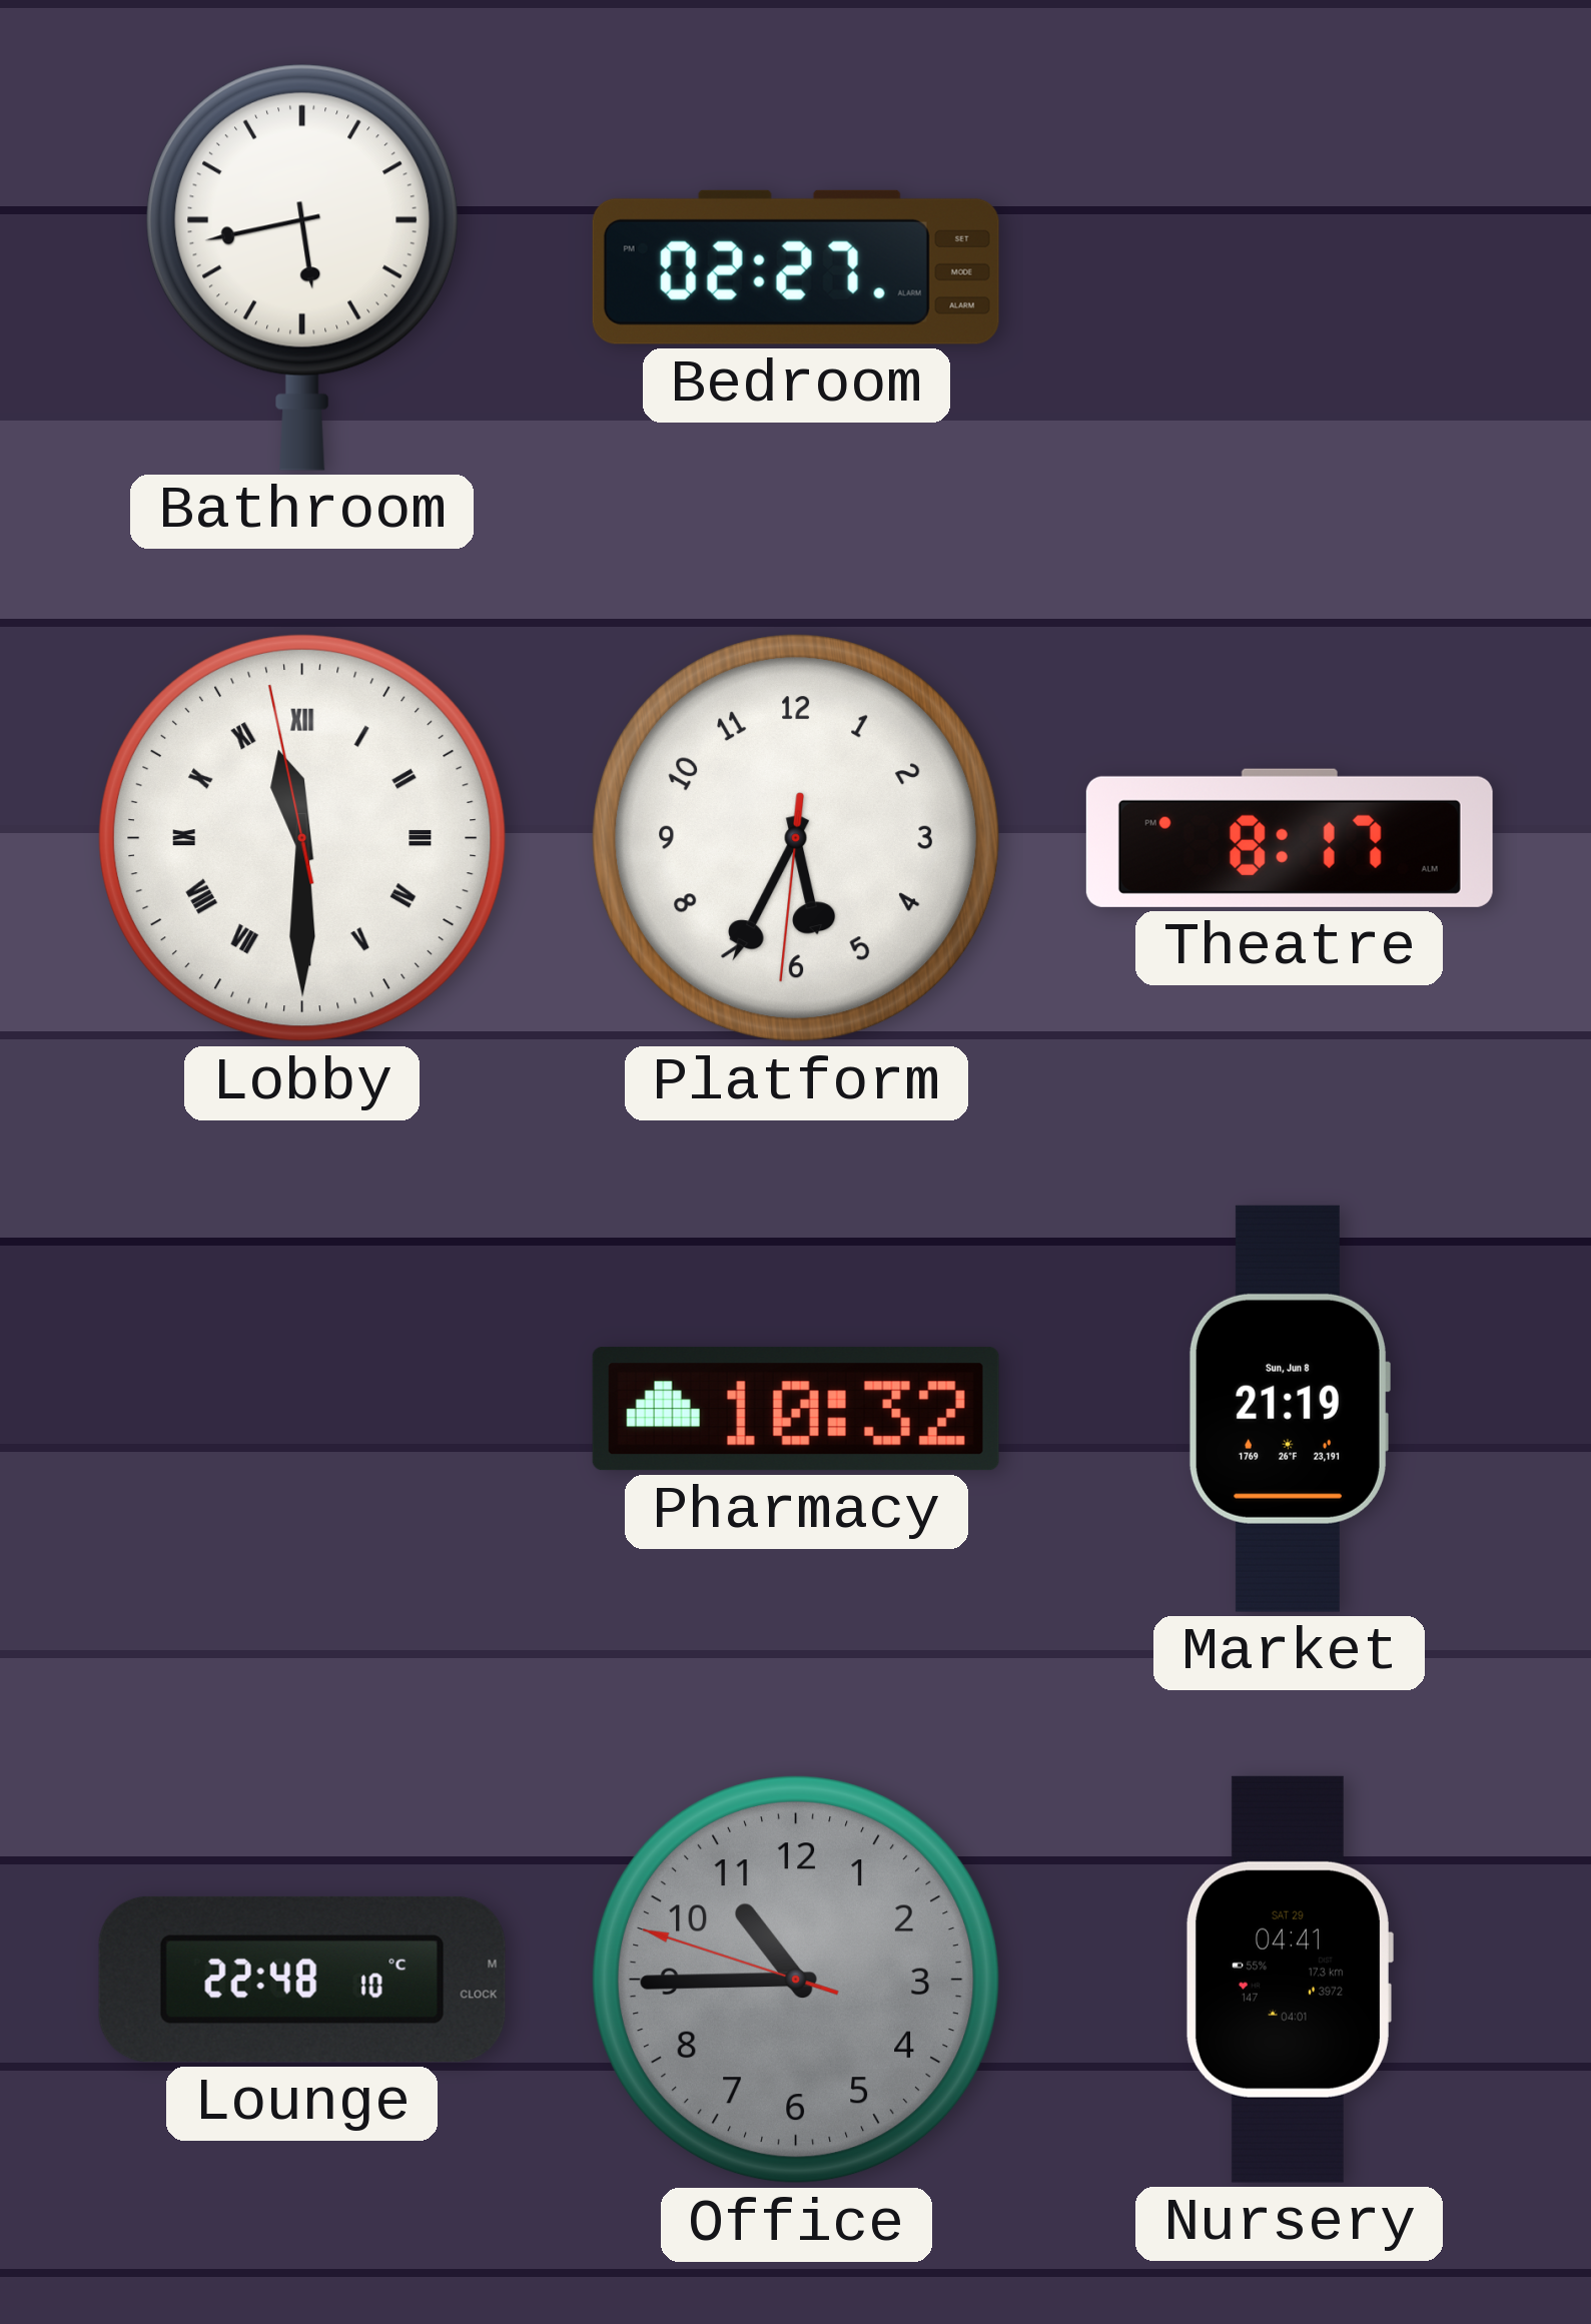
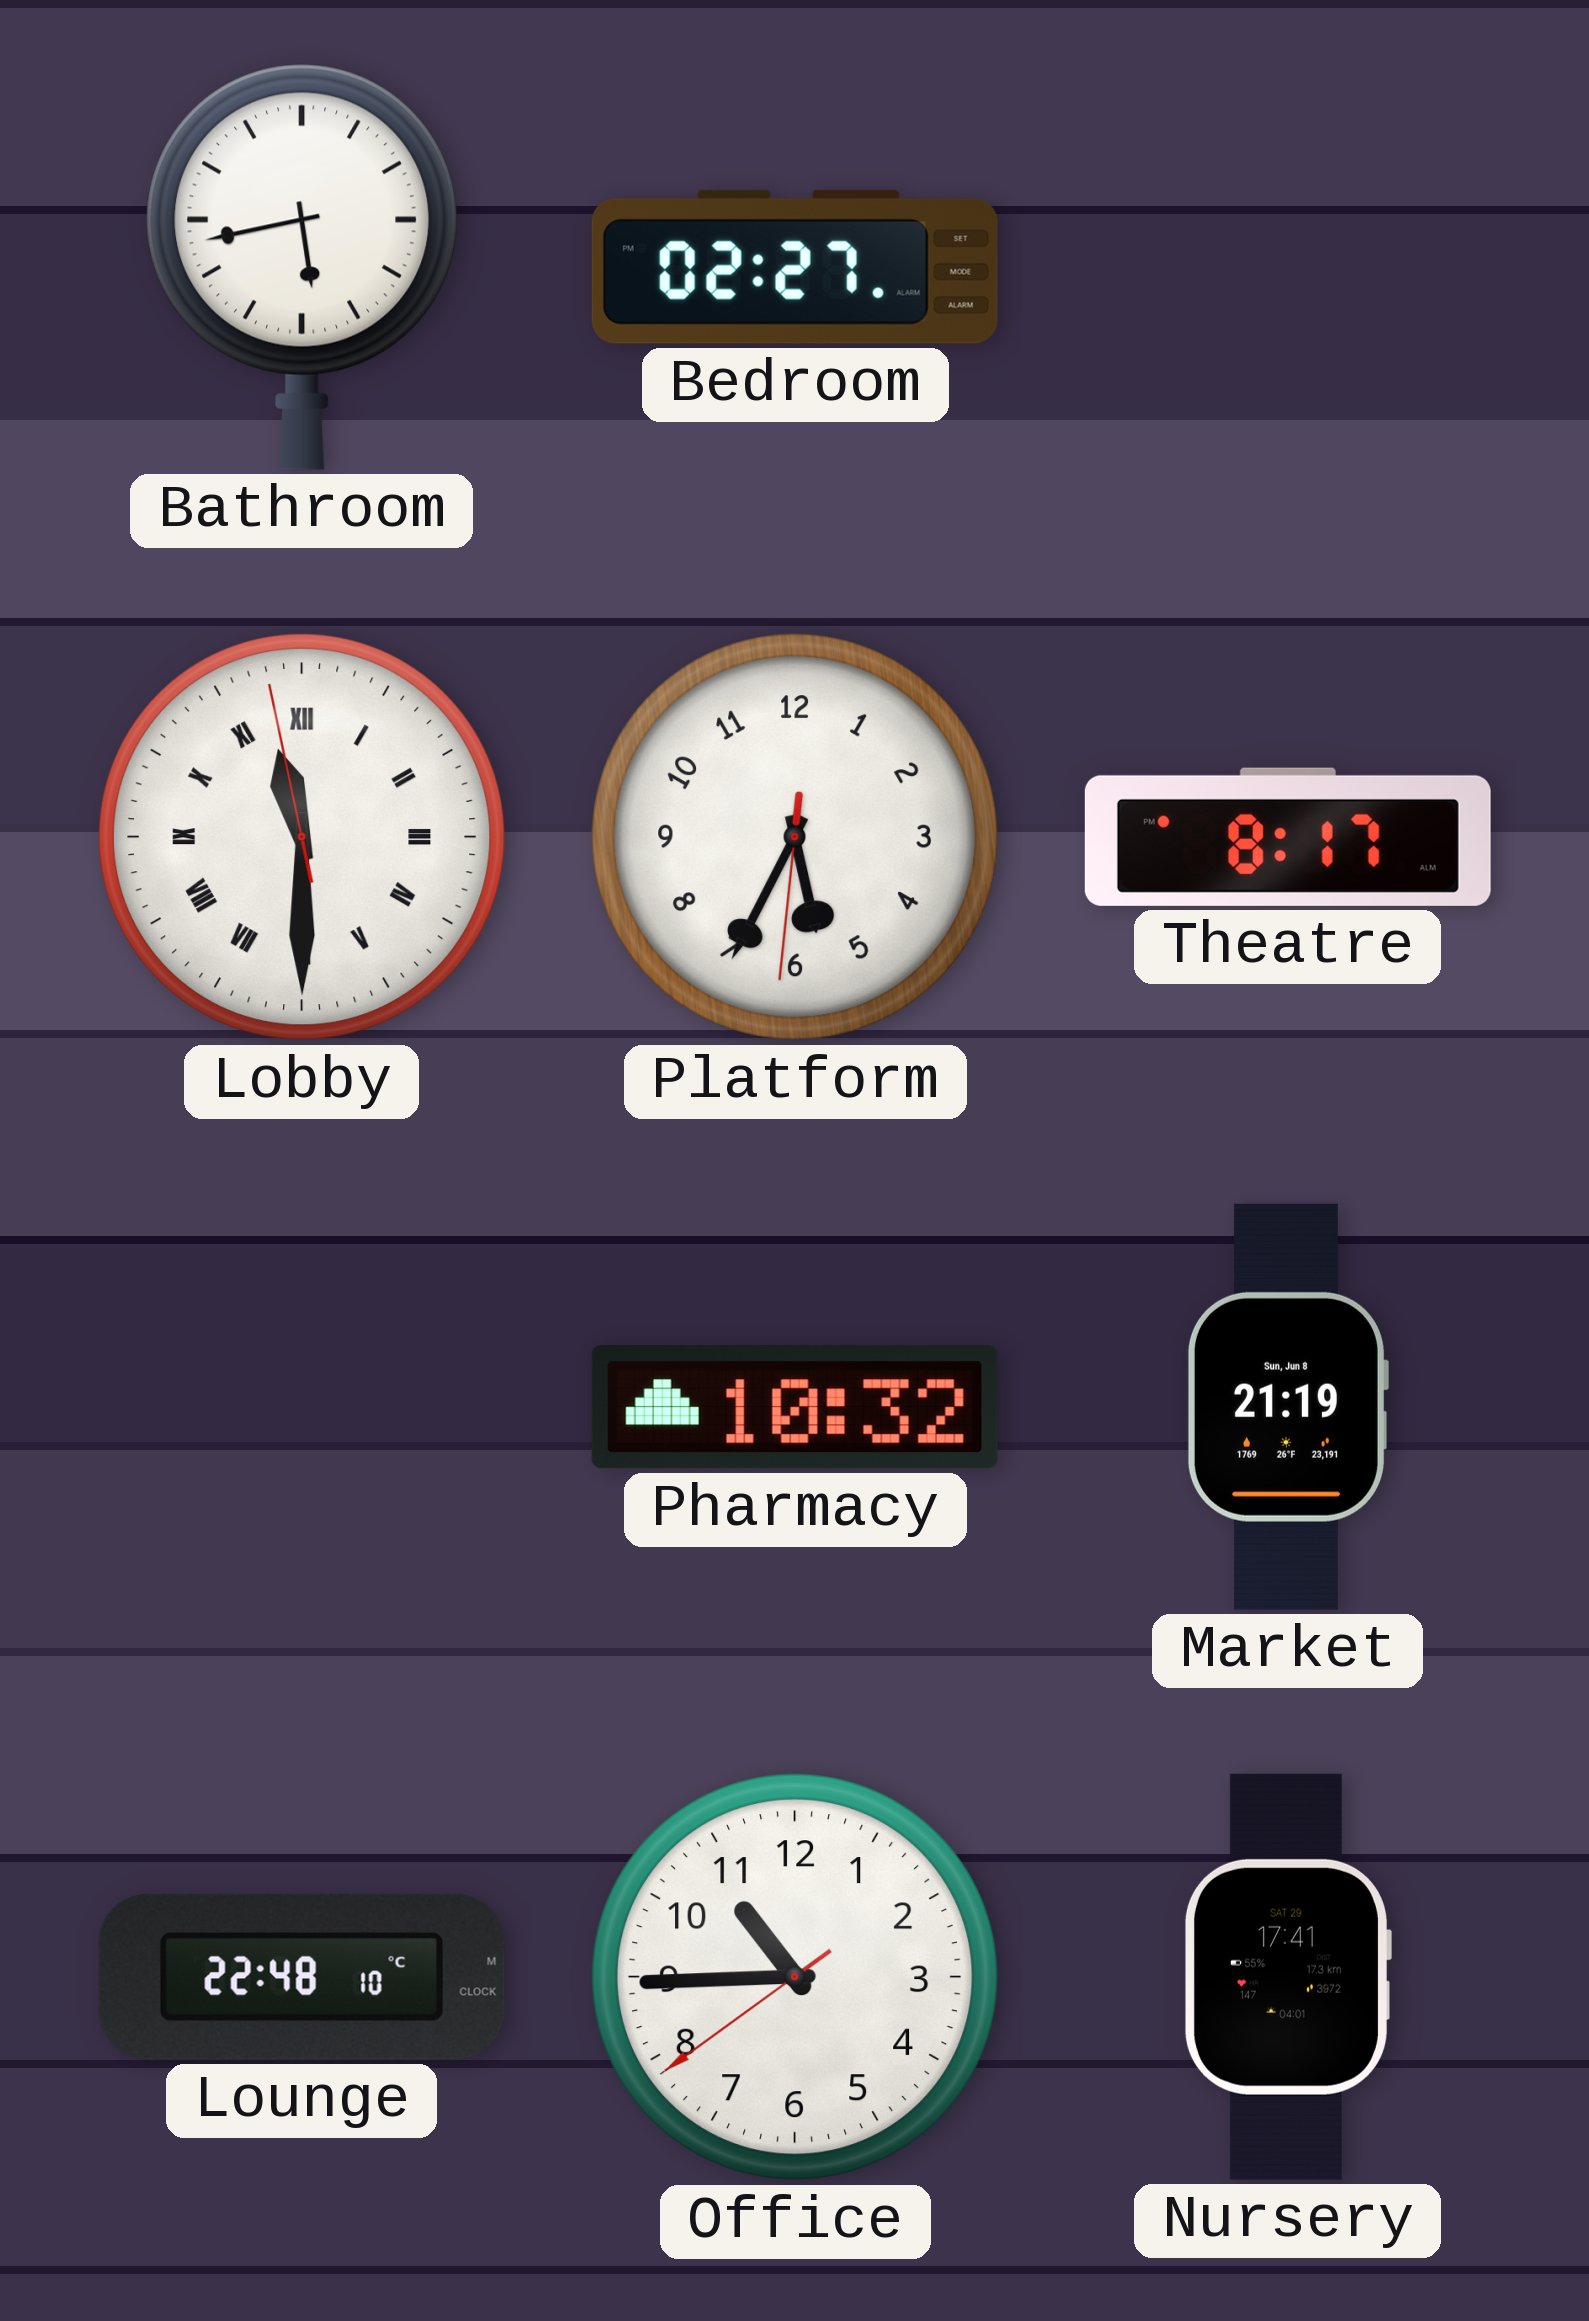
Office: 10:44:48 -> 10:44:39
Office dial: grey -> white
Nursery: 04:41 -> 17:41
